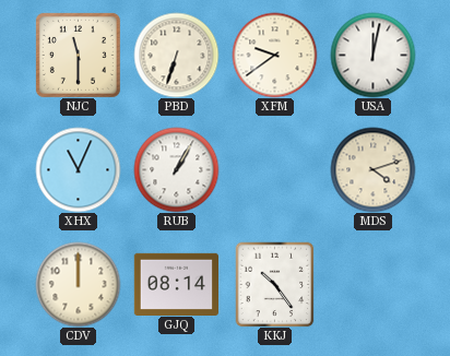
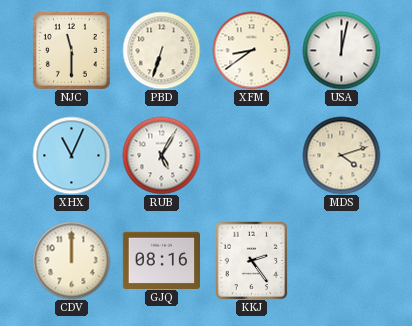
XFM: 9:39 -> 8:39
RUB: 1:05 -> 5:05
GJQ: 08:14 -> 08:16
KKJ: 10:24 -> 2:24
